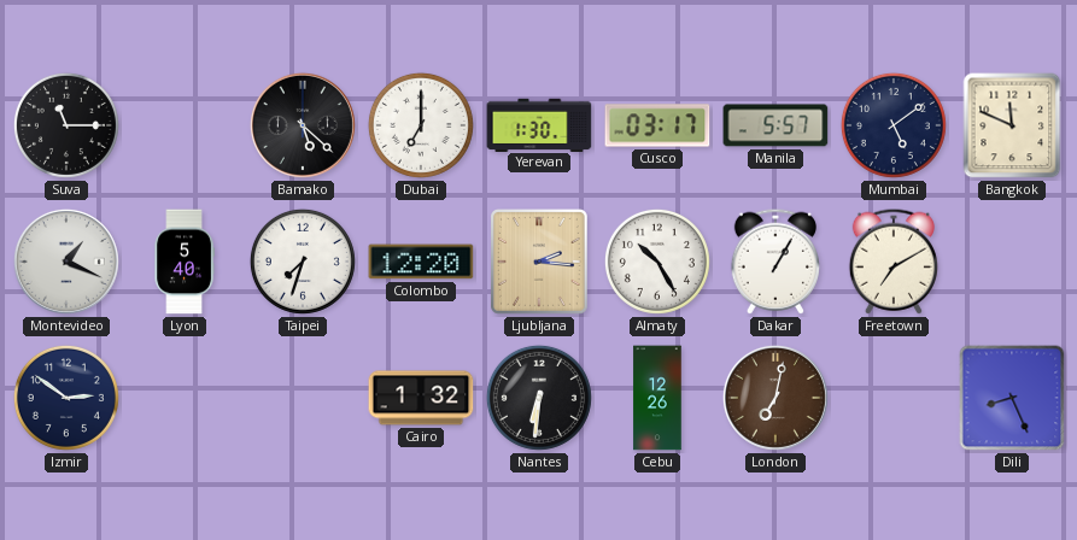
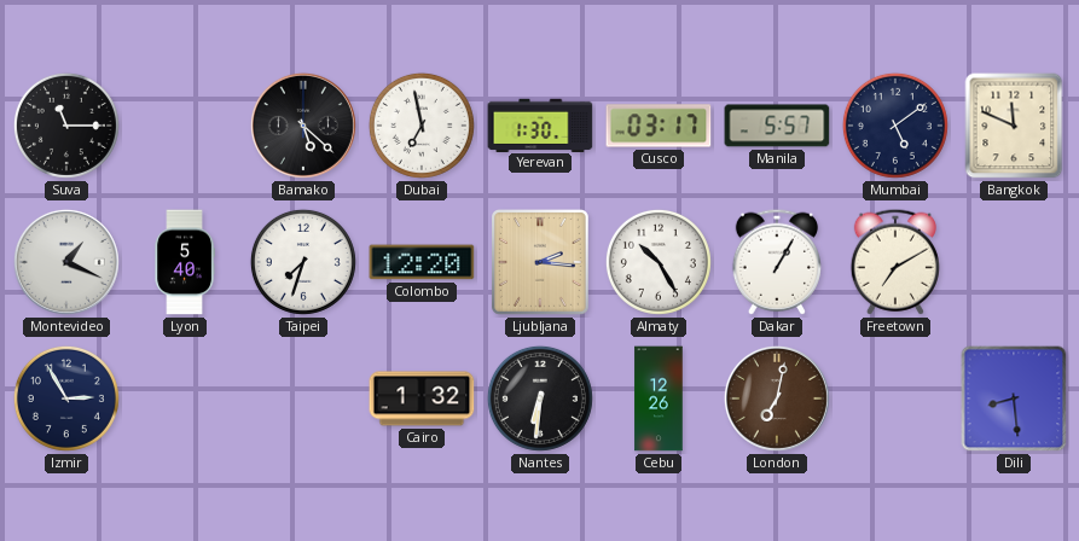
Dubai: 7:00 -> 6:58
Izmir: 2:51 -> 2:55
Dili: 8:26 -> 8:29
